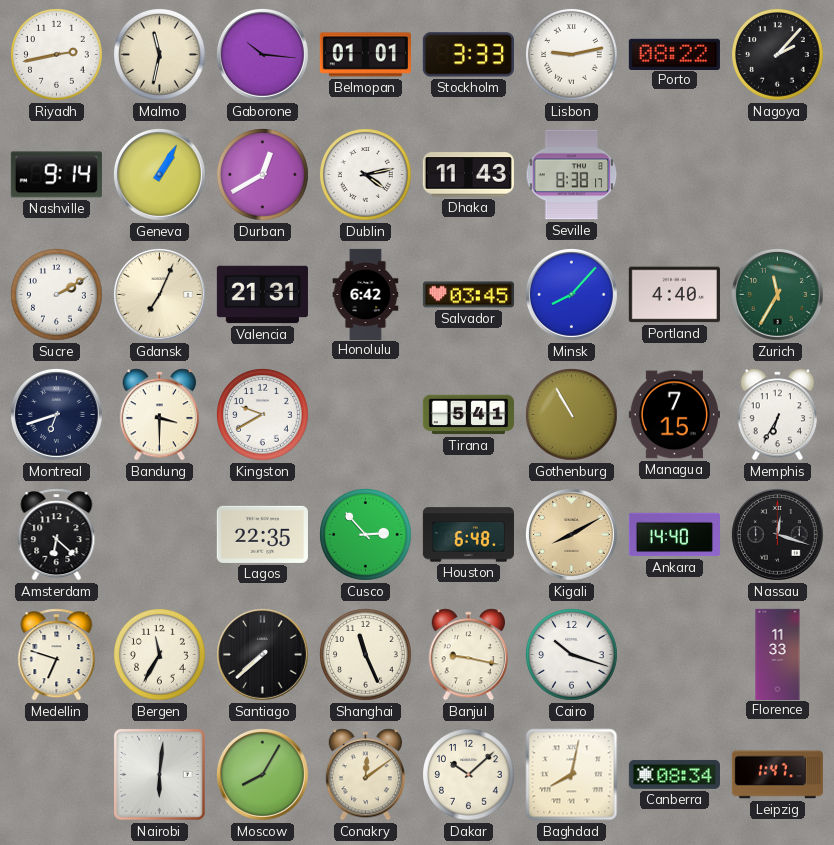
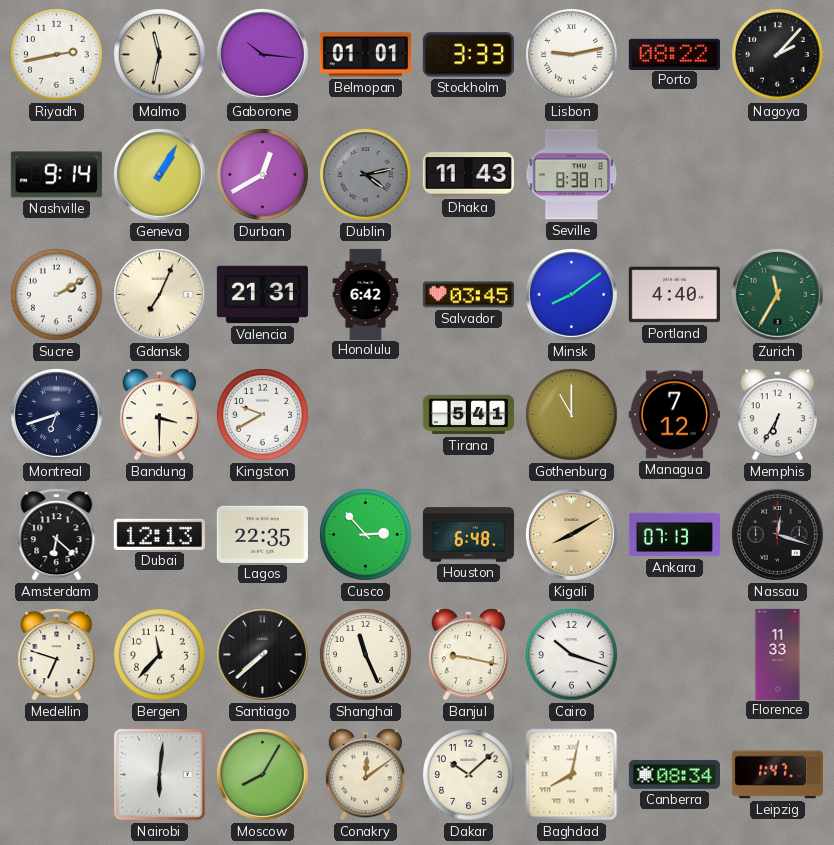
Dublin dial: white -> grey
Minsk: 8:07 -> 8:09
Gothenburg: 10:55 -> 11:00
Managua: 7:15 -> 7:12
Dubai: none -> 12:13
Ankara: 14:40 -> 07:13
Bergen: 11:35 -> 11:37
